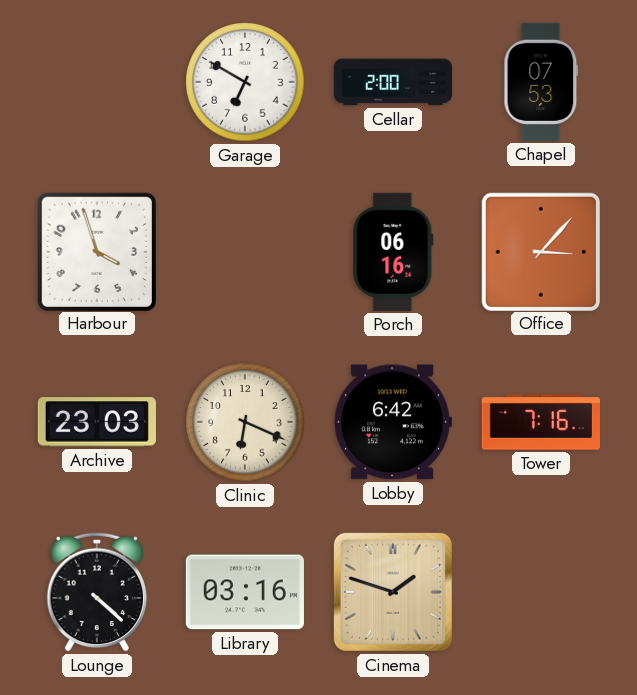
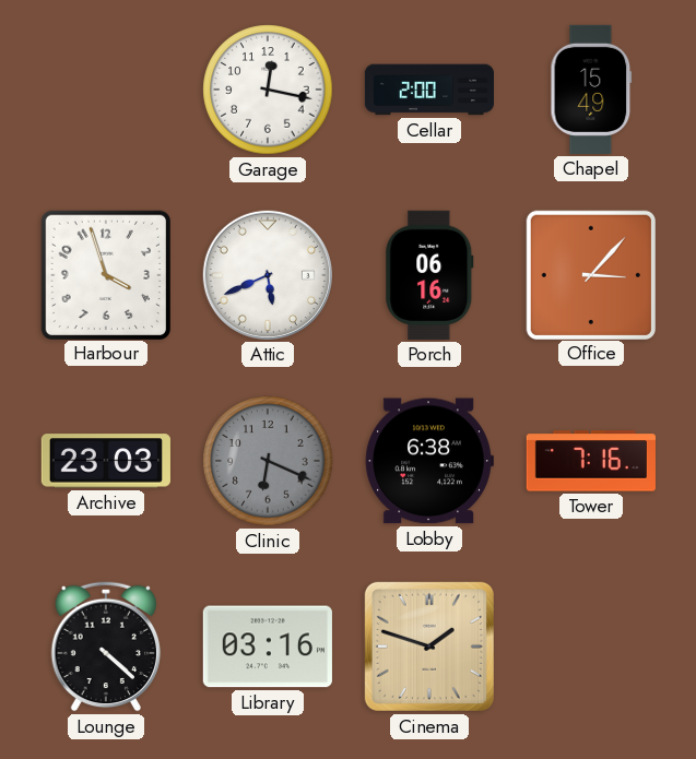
Garage: 6:50 -> 12:17
Chapel: 07:53 -> 15:49
Attic: none -> 5:41
Clinic dial: cream -> grey
Lobby: 6:42 -> 6:38
